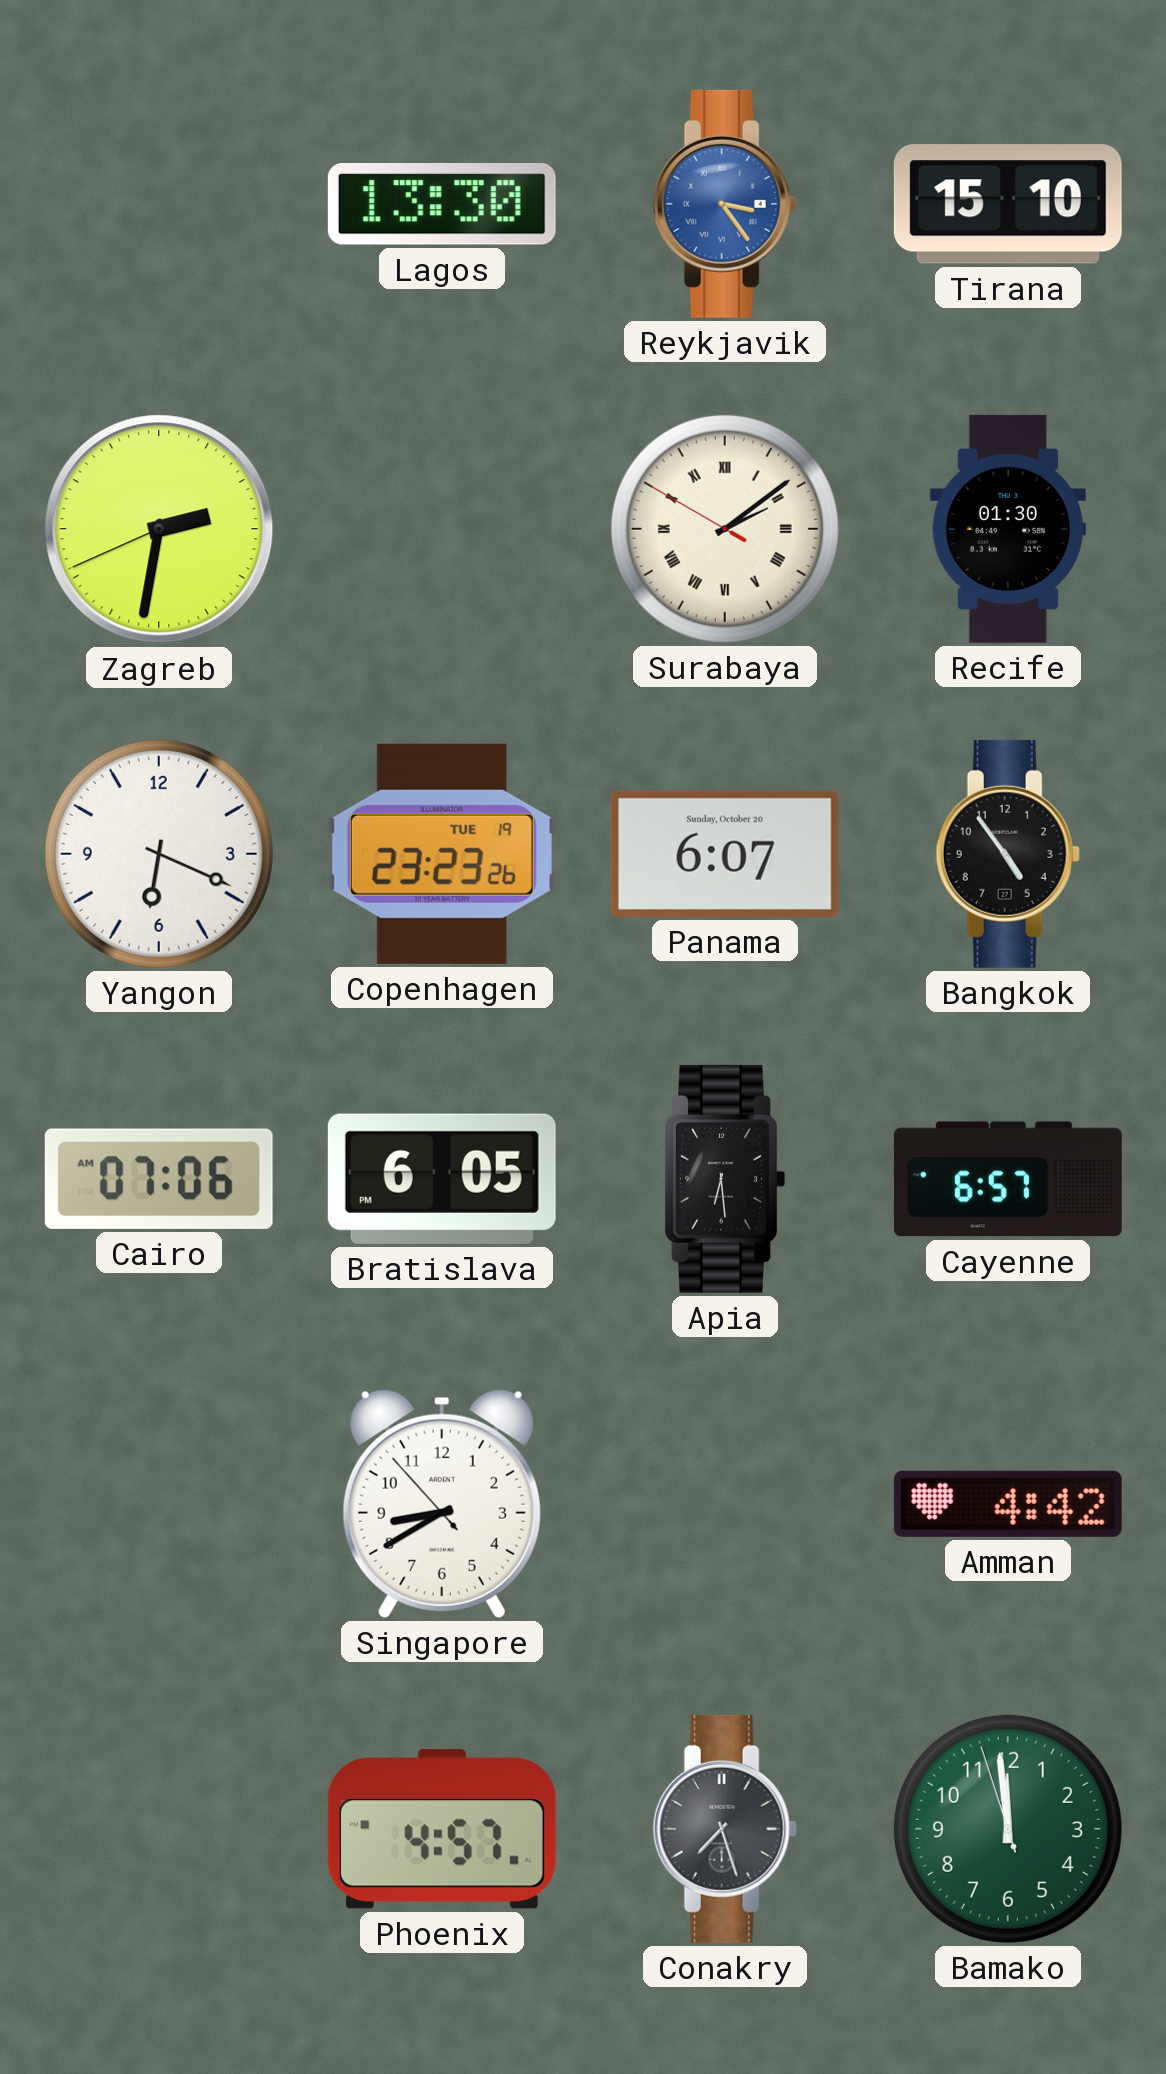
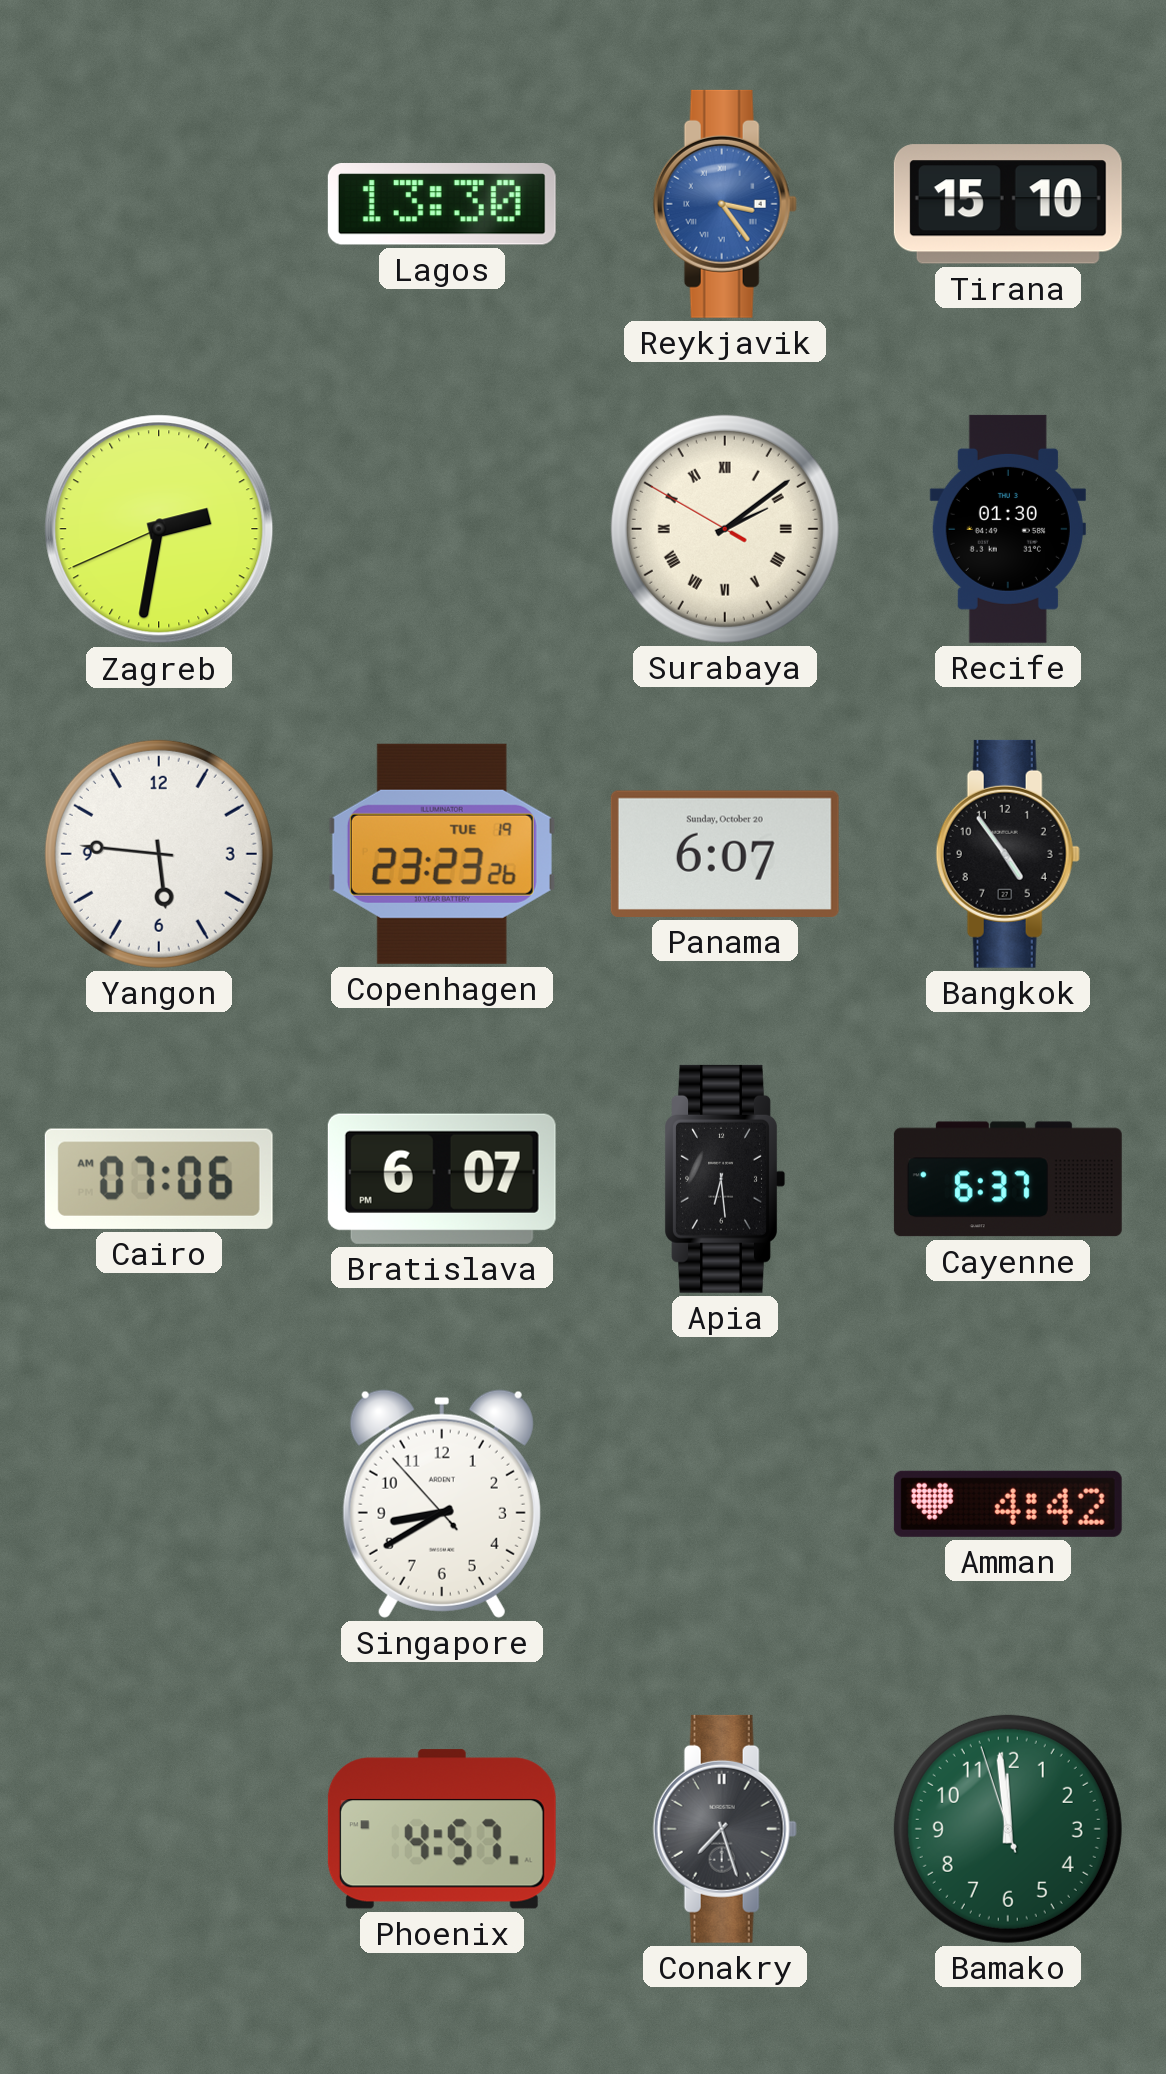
Yangon: 6:19 -> 5:46
Bratislava: 6:05 -> 6:07
Cayenne: 6:57 -> 6:37
